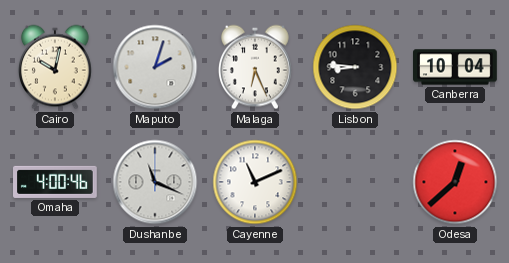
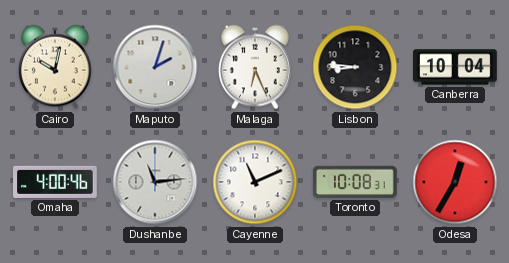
Dushanbe: 11:19 -> 11:14
Toronto: none -> 10:08
Odesa: 12:38 -> 12:35
